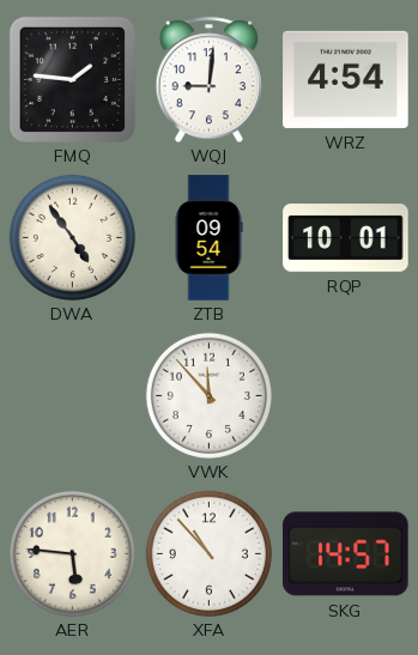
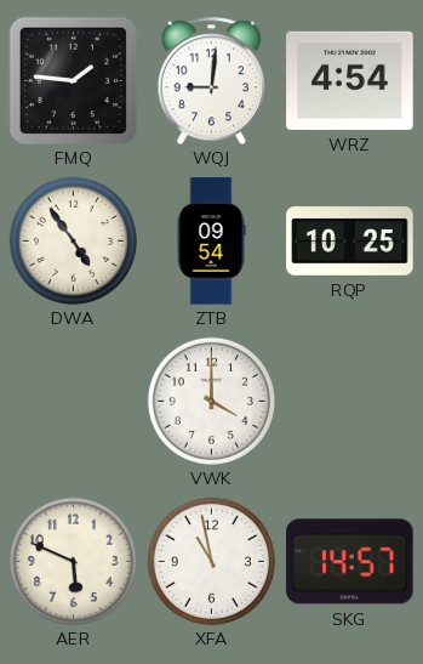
RQP: 10:01 -> 10:25
VWK: 11:53 -> 4:00
AER: 5:46 -> 5:49
XFA: 10:53 -> 10:58
